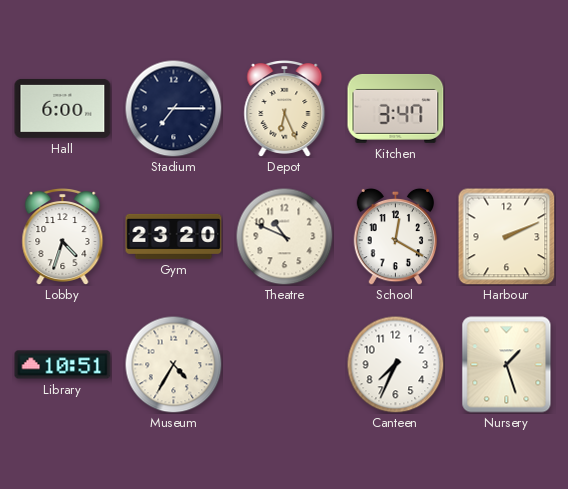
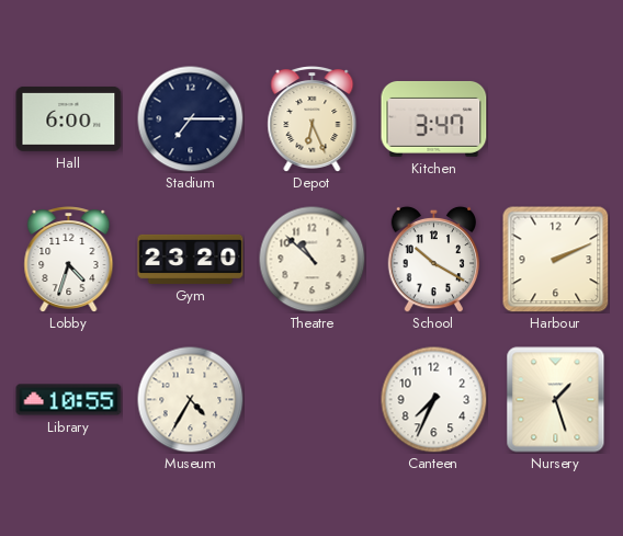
Theatre: 10:49 -> 10:52
School: 12:20 -> 10:20
Library: 10:51 -> 10:55
